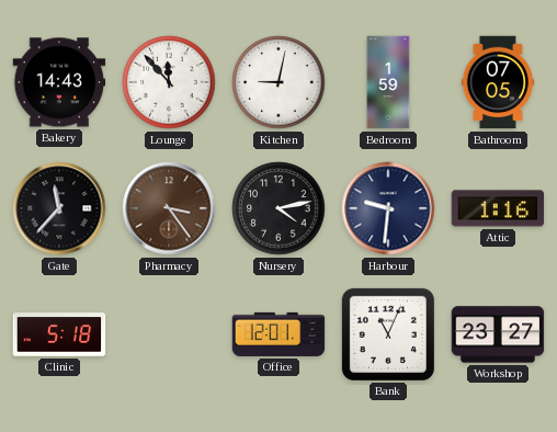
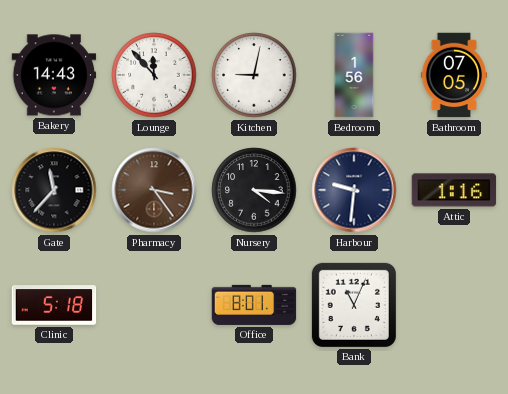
Bedroom: 1:59 -> 1:56
Nursery: 4:13 -> 4:16
Office: 12:01 -> 8:01
Workshop: 23:27 -> none
